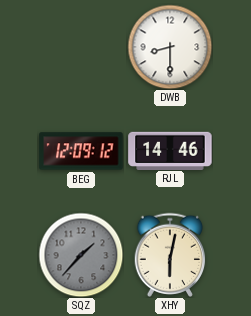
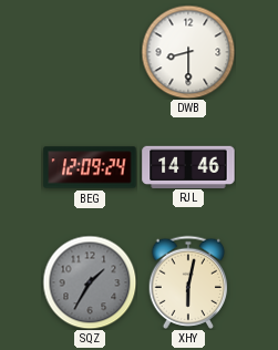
BEG: 12:09:12 -> 12:09:24
SQZ: 1:37 -> 1:35
